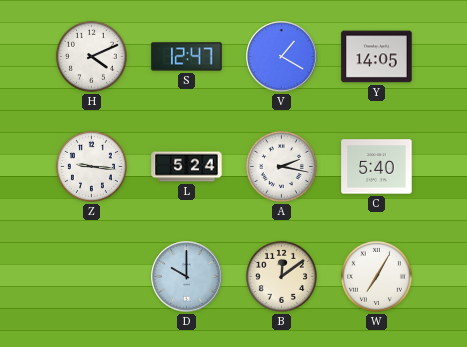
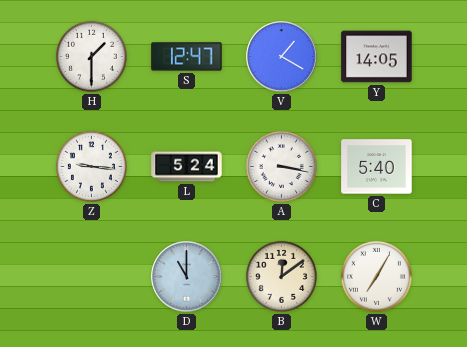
H: 4:11 -> 1:30
A: 2:17 -> 3:17
D: 10:00 -> 11:00
